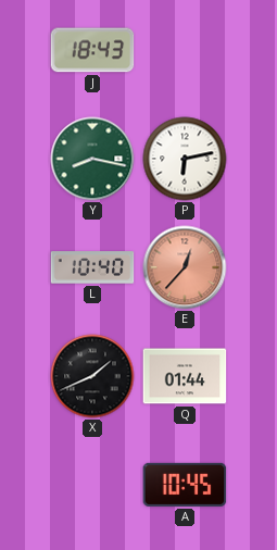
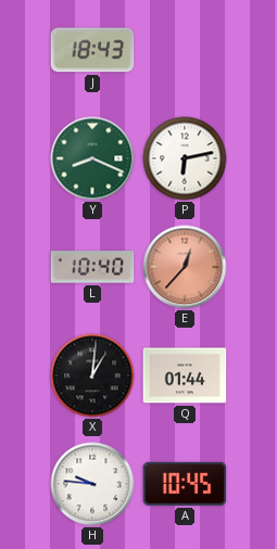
Y: 8:17 -> 8:19
X: 1:41 -> 1:01
H: none -> 9:46
